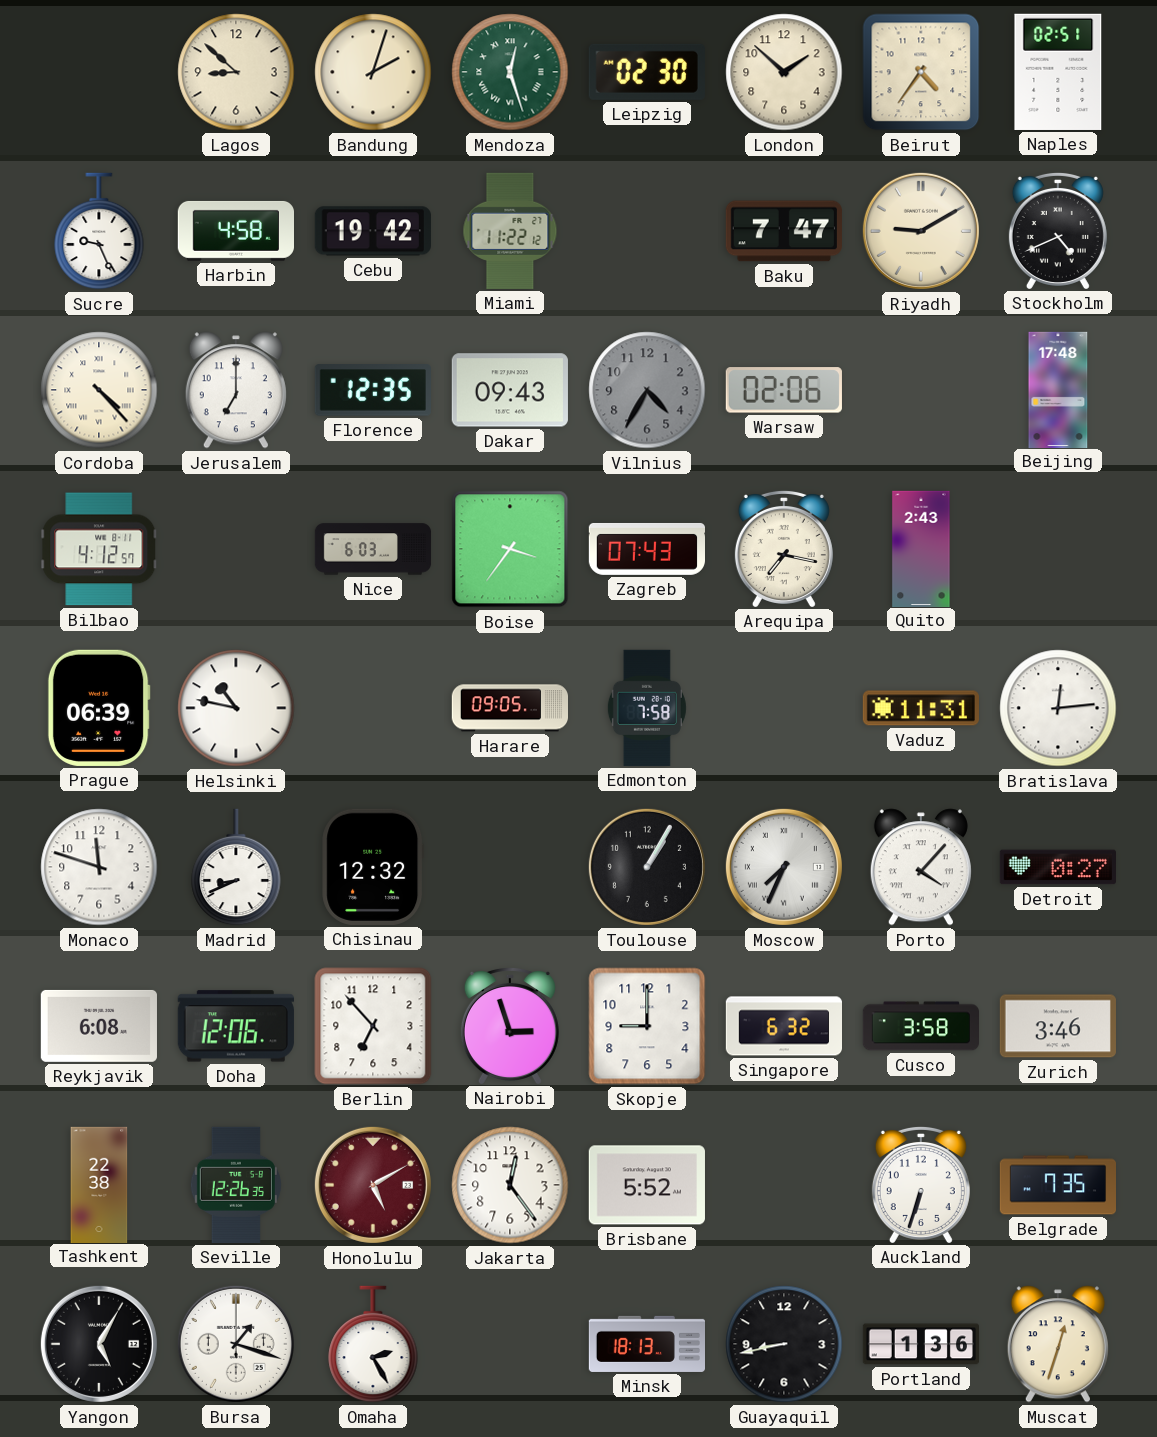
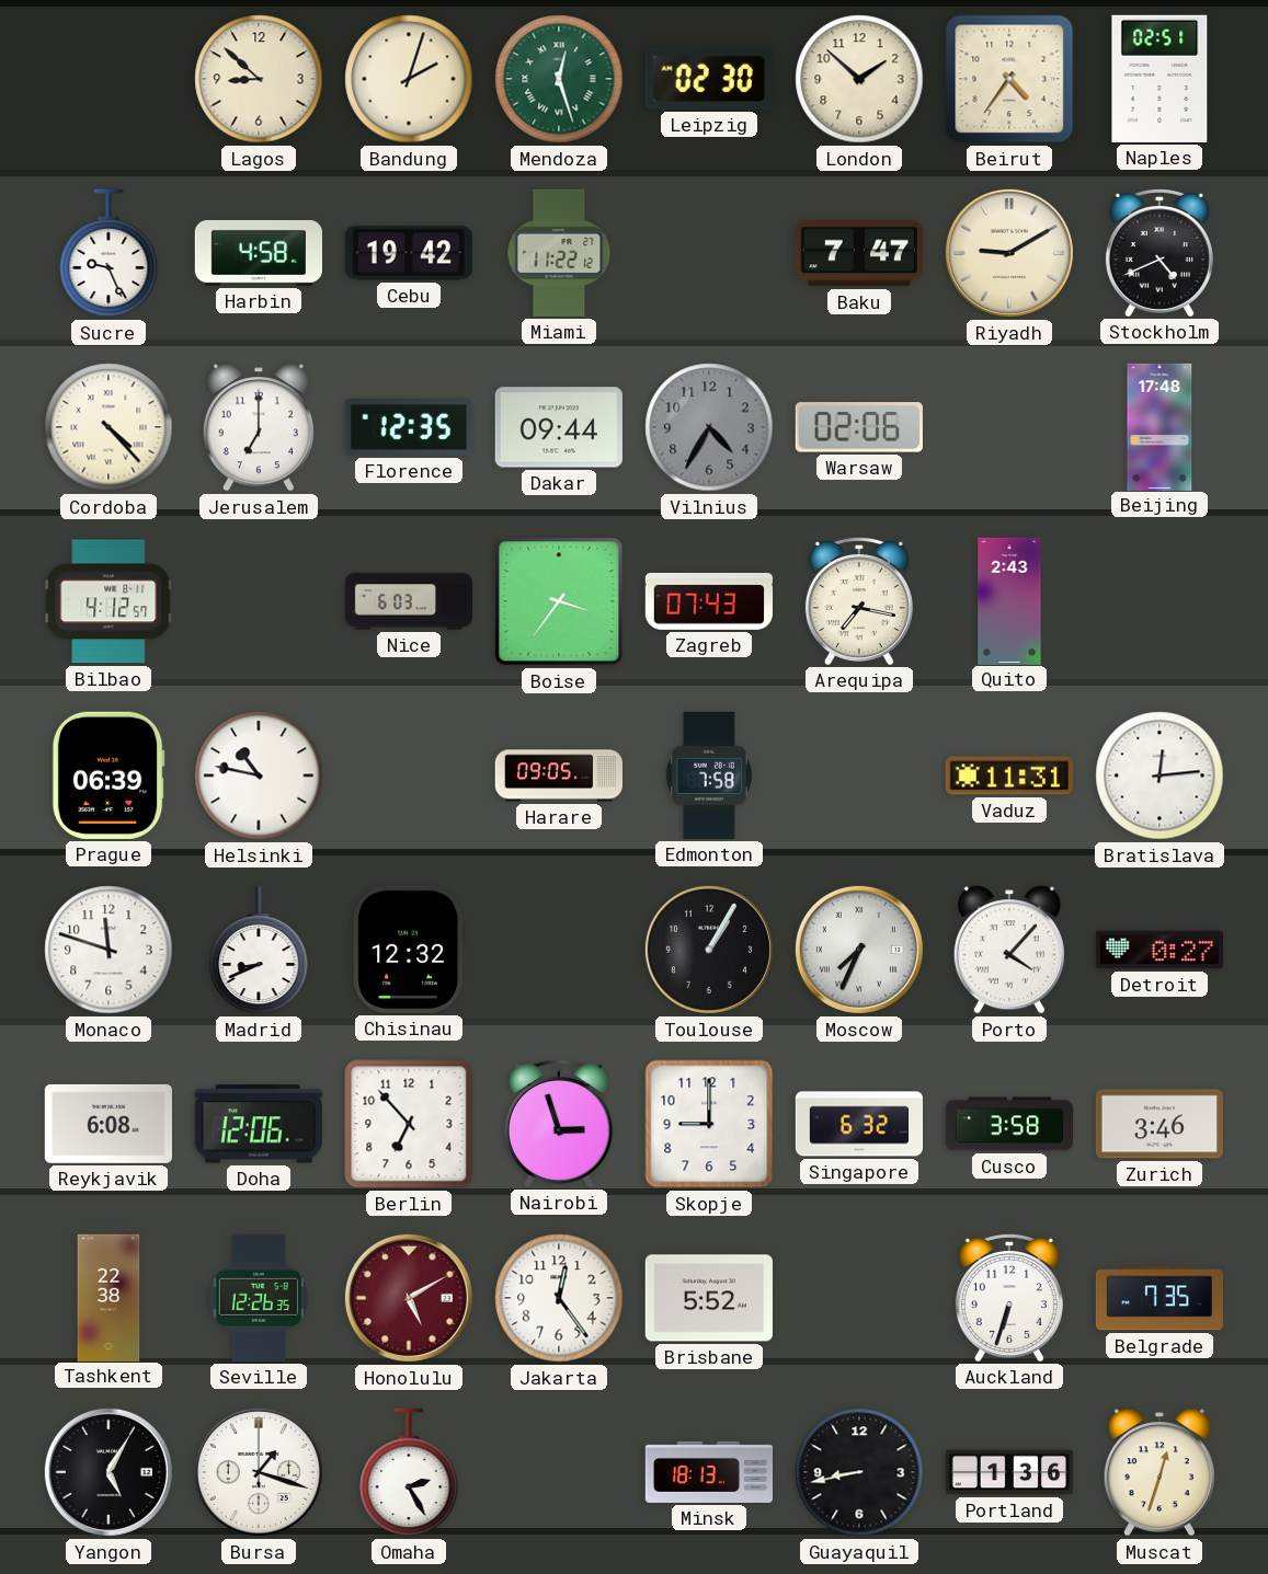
Dakar: 09:43 -> 09:44
